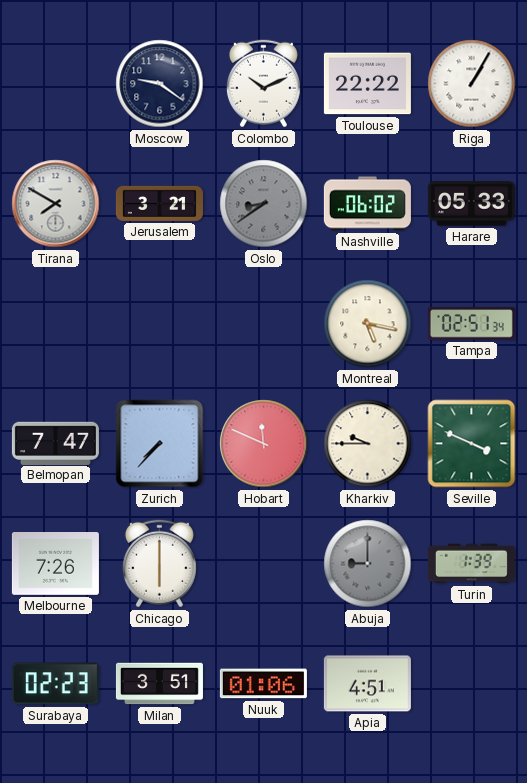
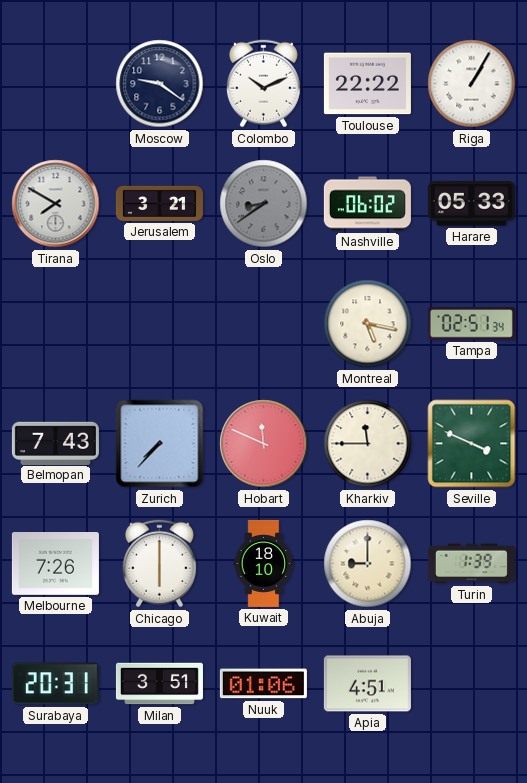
Belmopan: 7:47 -> 7:43
Kharkiv: 9:45 -> 11:45
Kuwait: none -> 18:10
Abuja dial: grey -> cream
Surabaya: 02:23 -> 20:31
